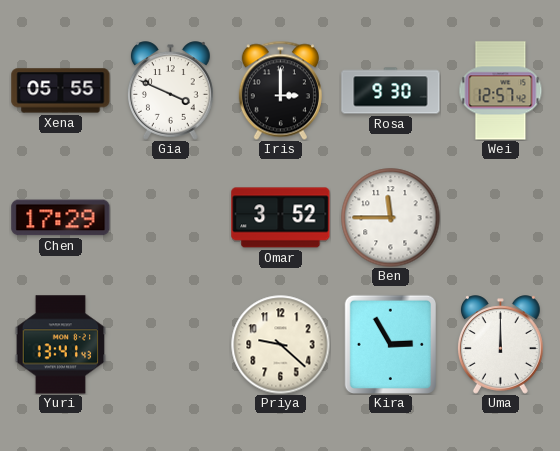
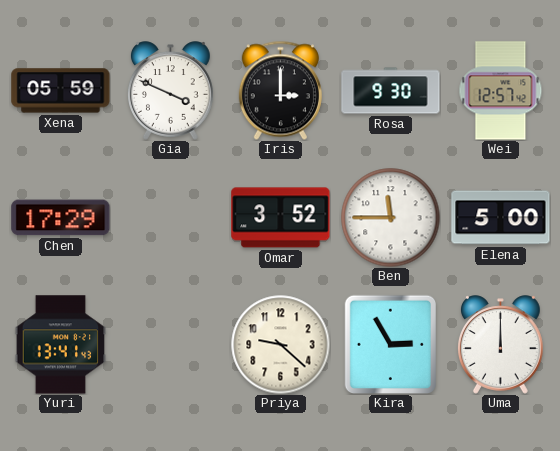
Xena: 05:55 -> 05:59
Elena: none -> 5:00
